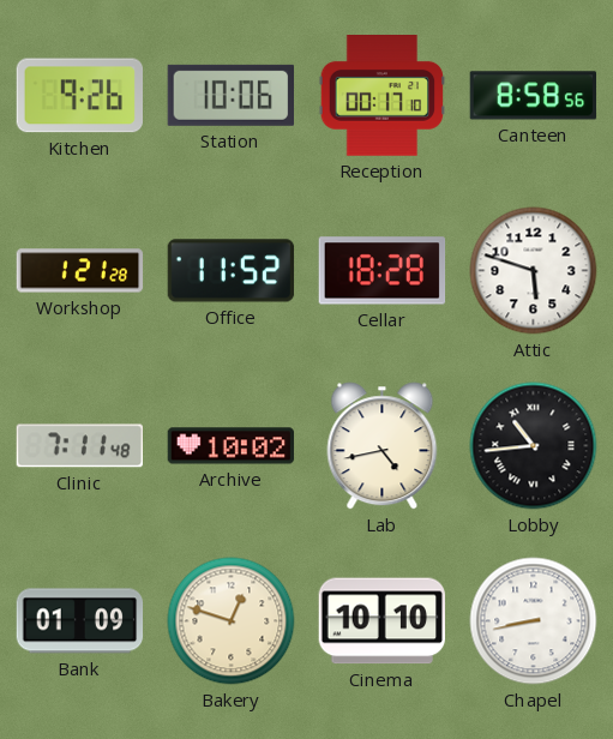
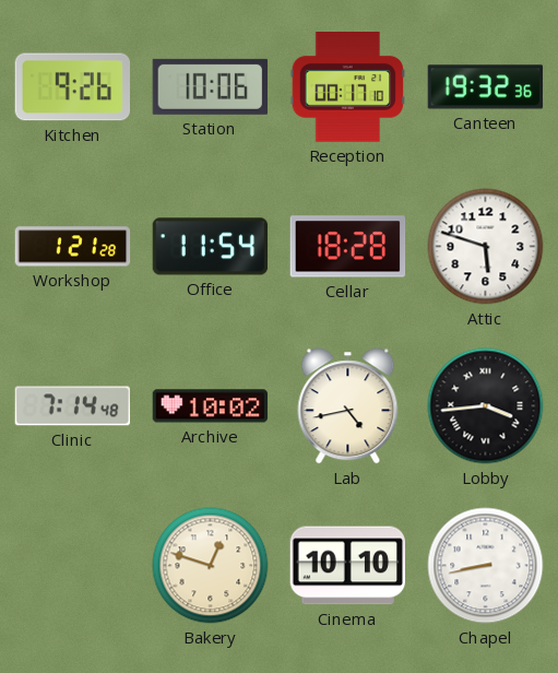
Canteen: 8:58 -> 19:32
Office: 11:52 -> 11:54
Clinic: 7:11 -> 7:14
Lobby: 10:44 -> 3:44
Bank: 01:09 -> none
